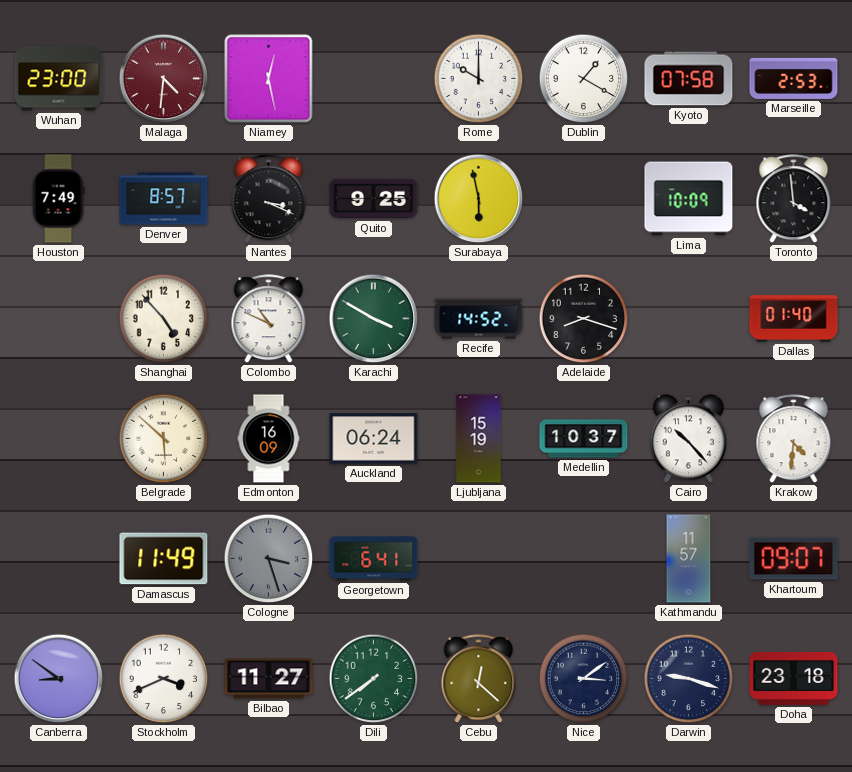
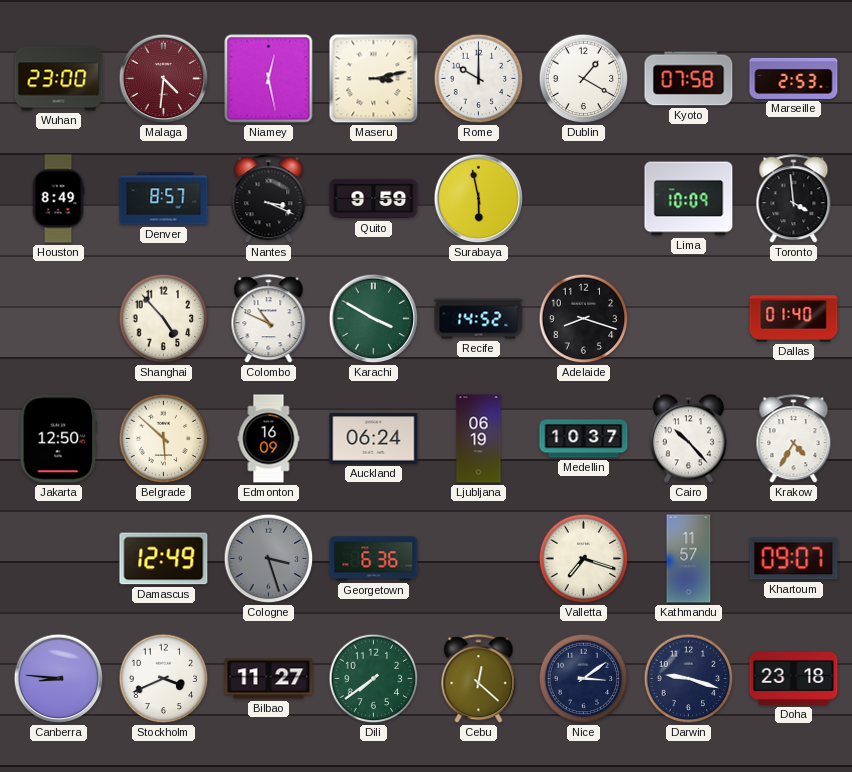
Maseru: none -> 3:13
Houston: 7:49 -> 8:49
Quito: 9:25 -> 9:59
Jakarta: none -> 12:50
Ljubljana: 15:19 -> 06:19
Krakow: 4:31 -> 4:35
Damascus: 11:49 -> 12:49
Georgetown: 6:41 -> 6:36
Valletta: none -> 7:18
Canberra: 8:51 -> 8:46
